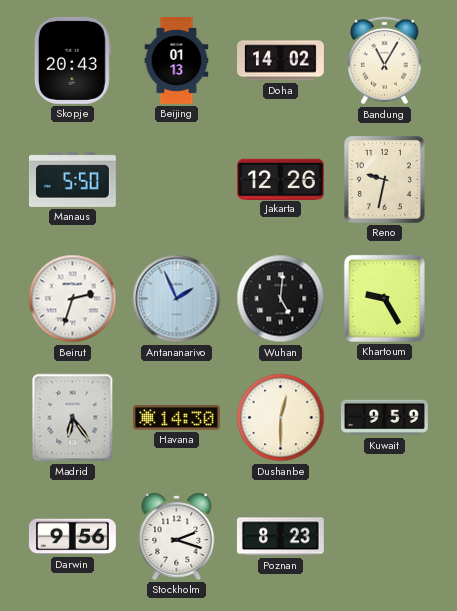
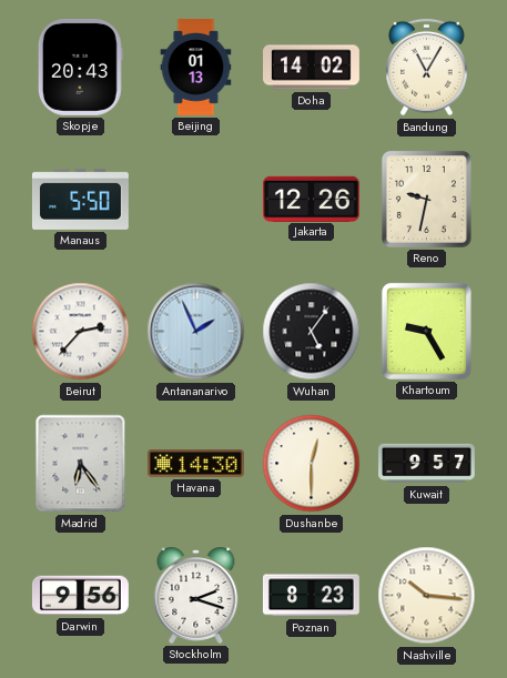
Beirut: 2:33 -> 2:37
Wuhan: 5:01 -> 5:06
Kuwait: 9:59 -> 9:57
Nashville: none -> 10:16
